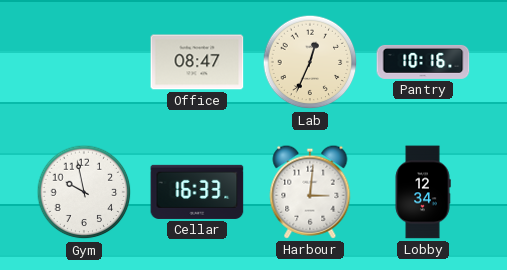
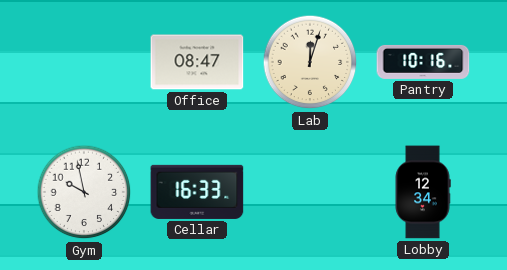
Lab: 12:34 -> 12:03
Harbour: 3:01 -> none
